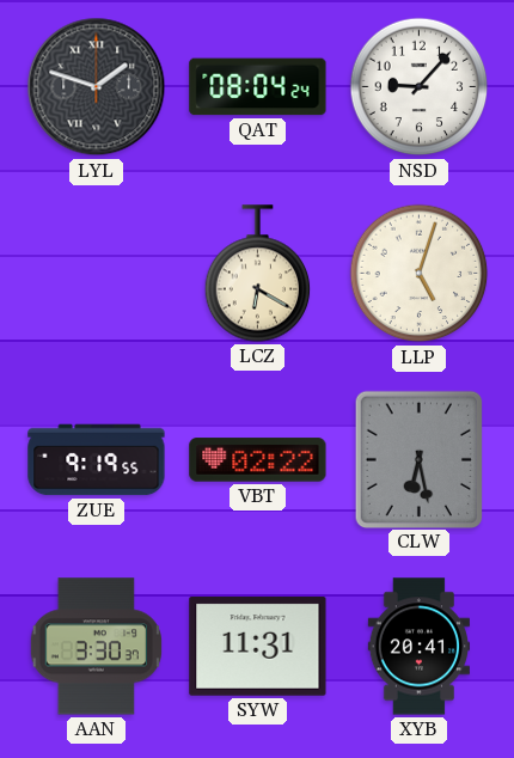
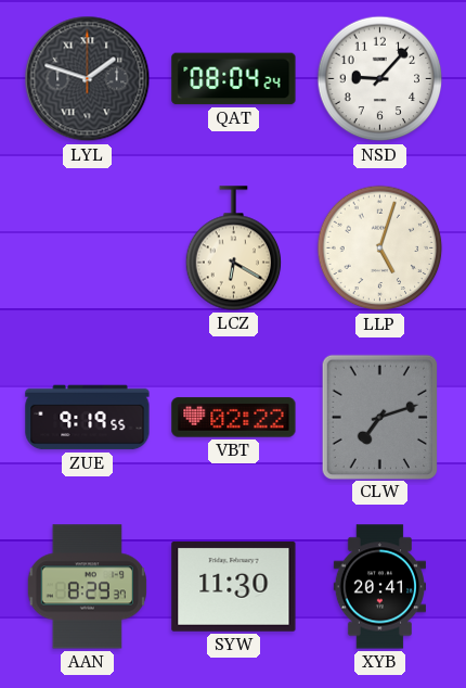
CLW: 6:28 -> 7:12
AAN: 3:30 -> 8:29
SYW: 11:31 -> 11:30
